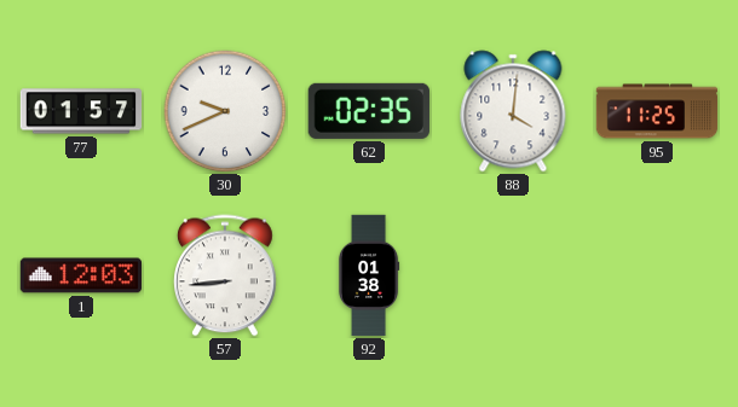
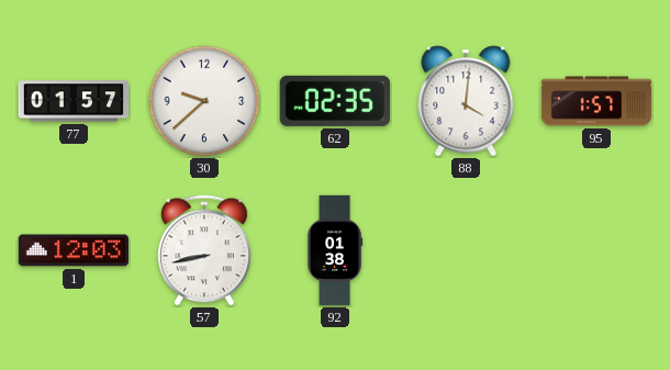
30: 9:41 -> 9:38
95: 11:25 -> 1:57
57: 8:44 -> 8:43
